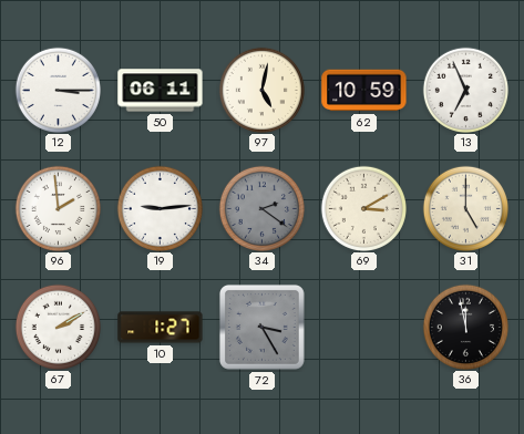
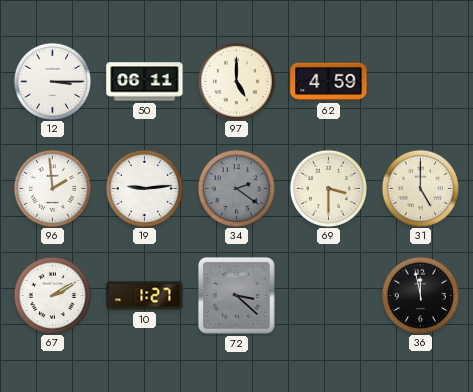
97: 5:02 -> 5:00
62: 10:59 -> 4:59
13: 6:56 -> none
69: 3:10 -> 3:30
72: 3:25 -> 3:22
